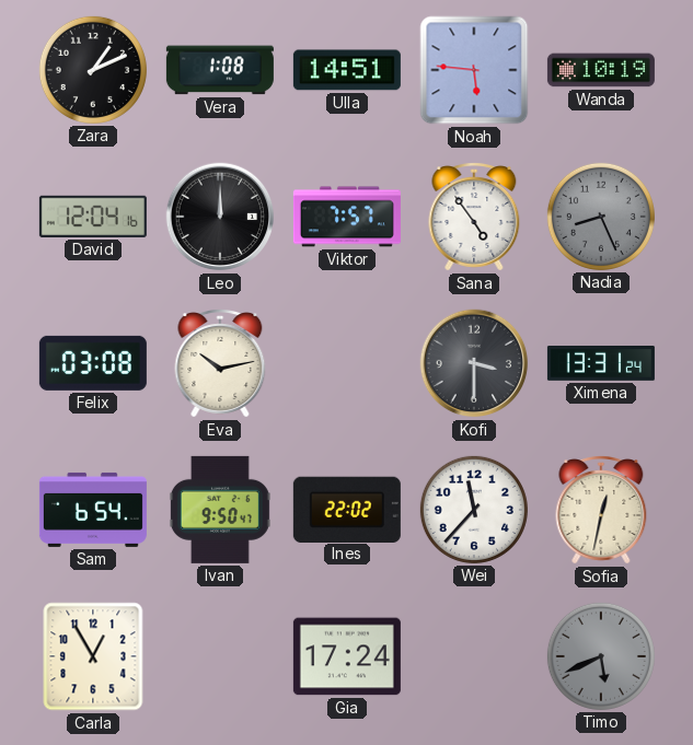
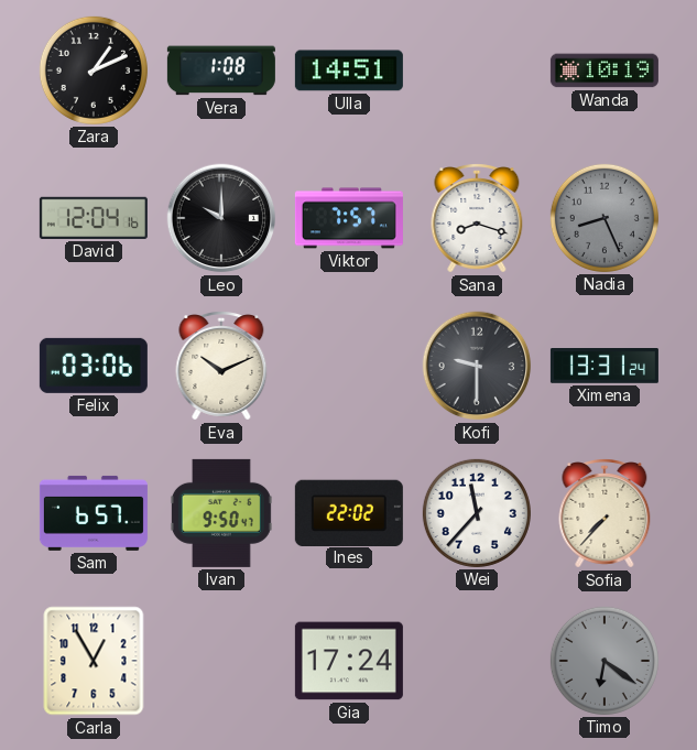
Noah: 5:46 -> none
Leo: 12:00 -> 10:00
Sana: 4:54 -> 8:18
Felix: 03:08 -> 03:06
Eva: 10:13 -> 10:11
Kofi: 3:30 -> 9:30
Sam: 6:54 -> 6:57
Sofia: 12:32 -> 7:37
Timo: 5:41 -> 6:21
